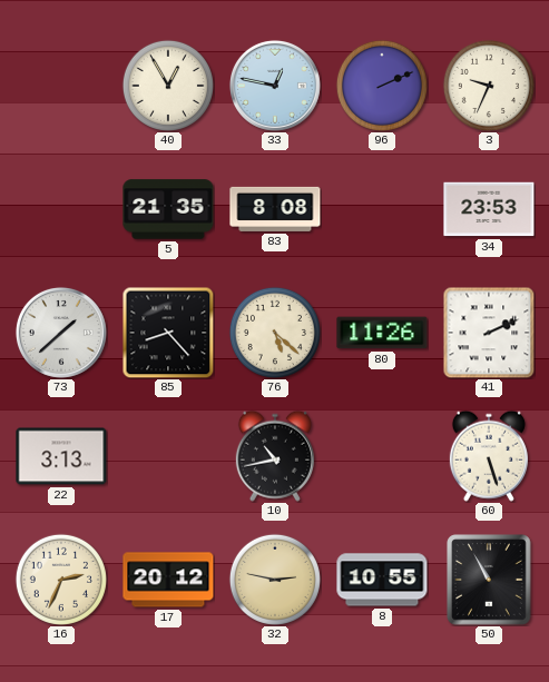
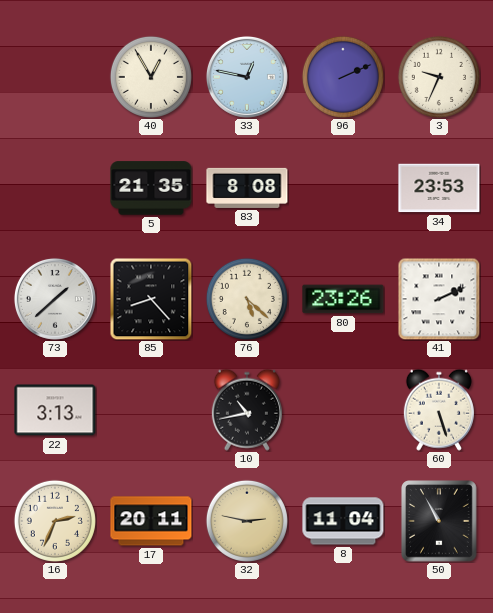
80: 11:26 -> 23:26
17: 20:12 -> 20:11
8: 10:55 -> 11:04
